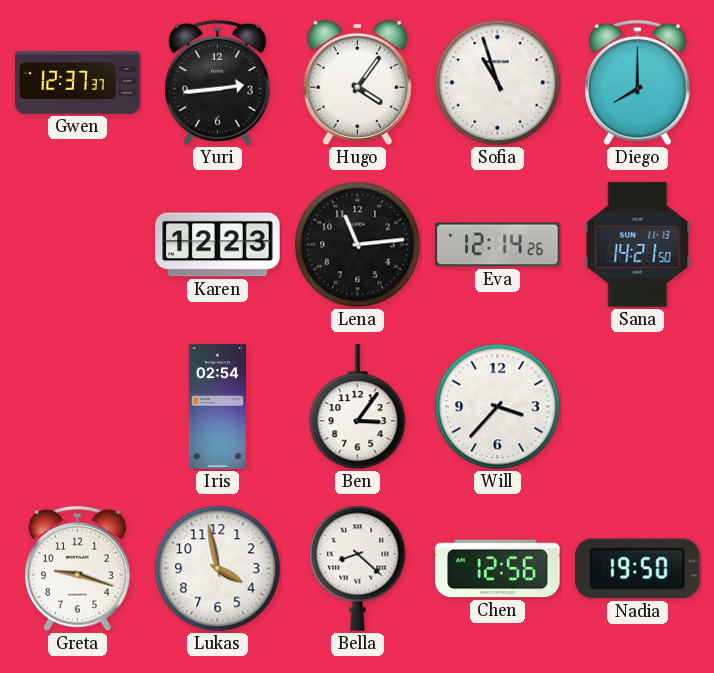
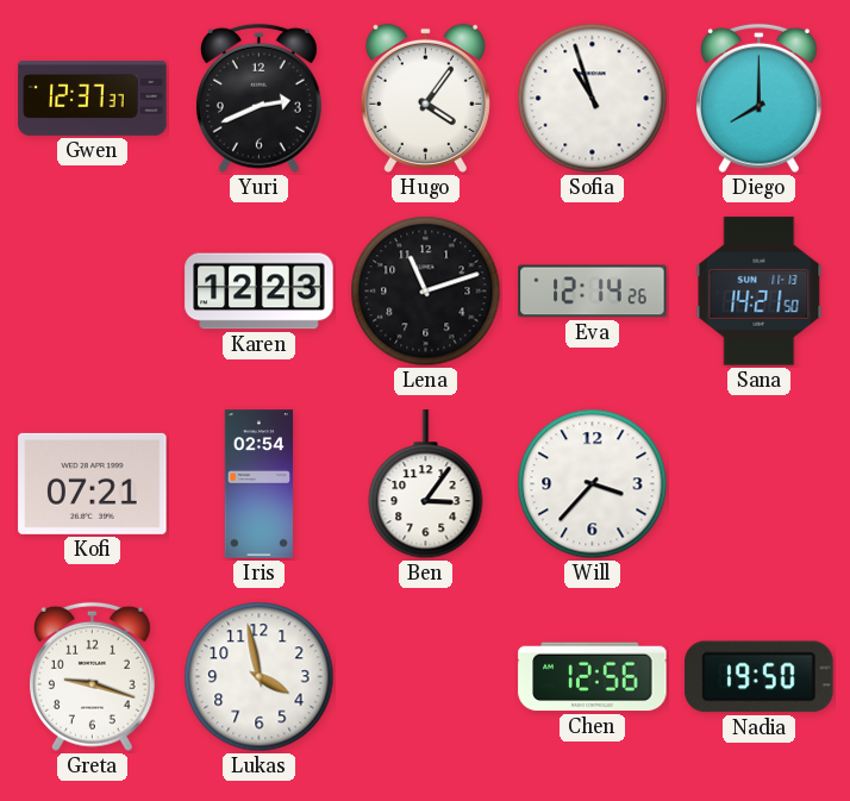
Yuri: 2:44 -> 2:41
Lena: 11:14 -> 11:12
Kofi: none -> 07:21
Bella: 8:22 -> none
